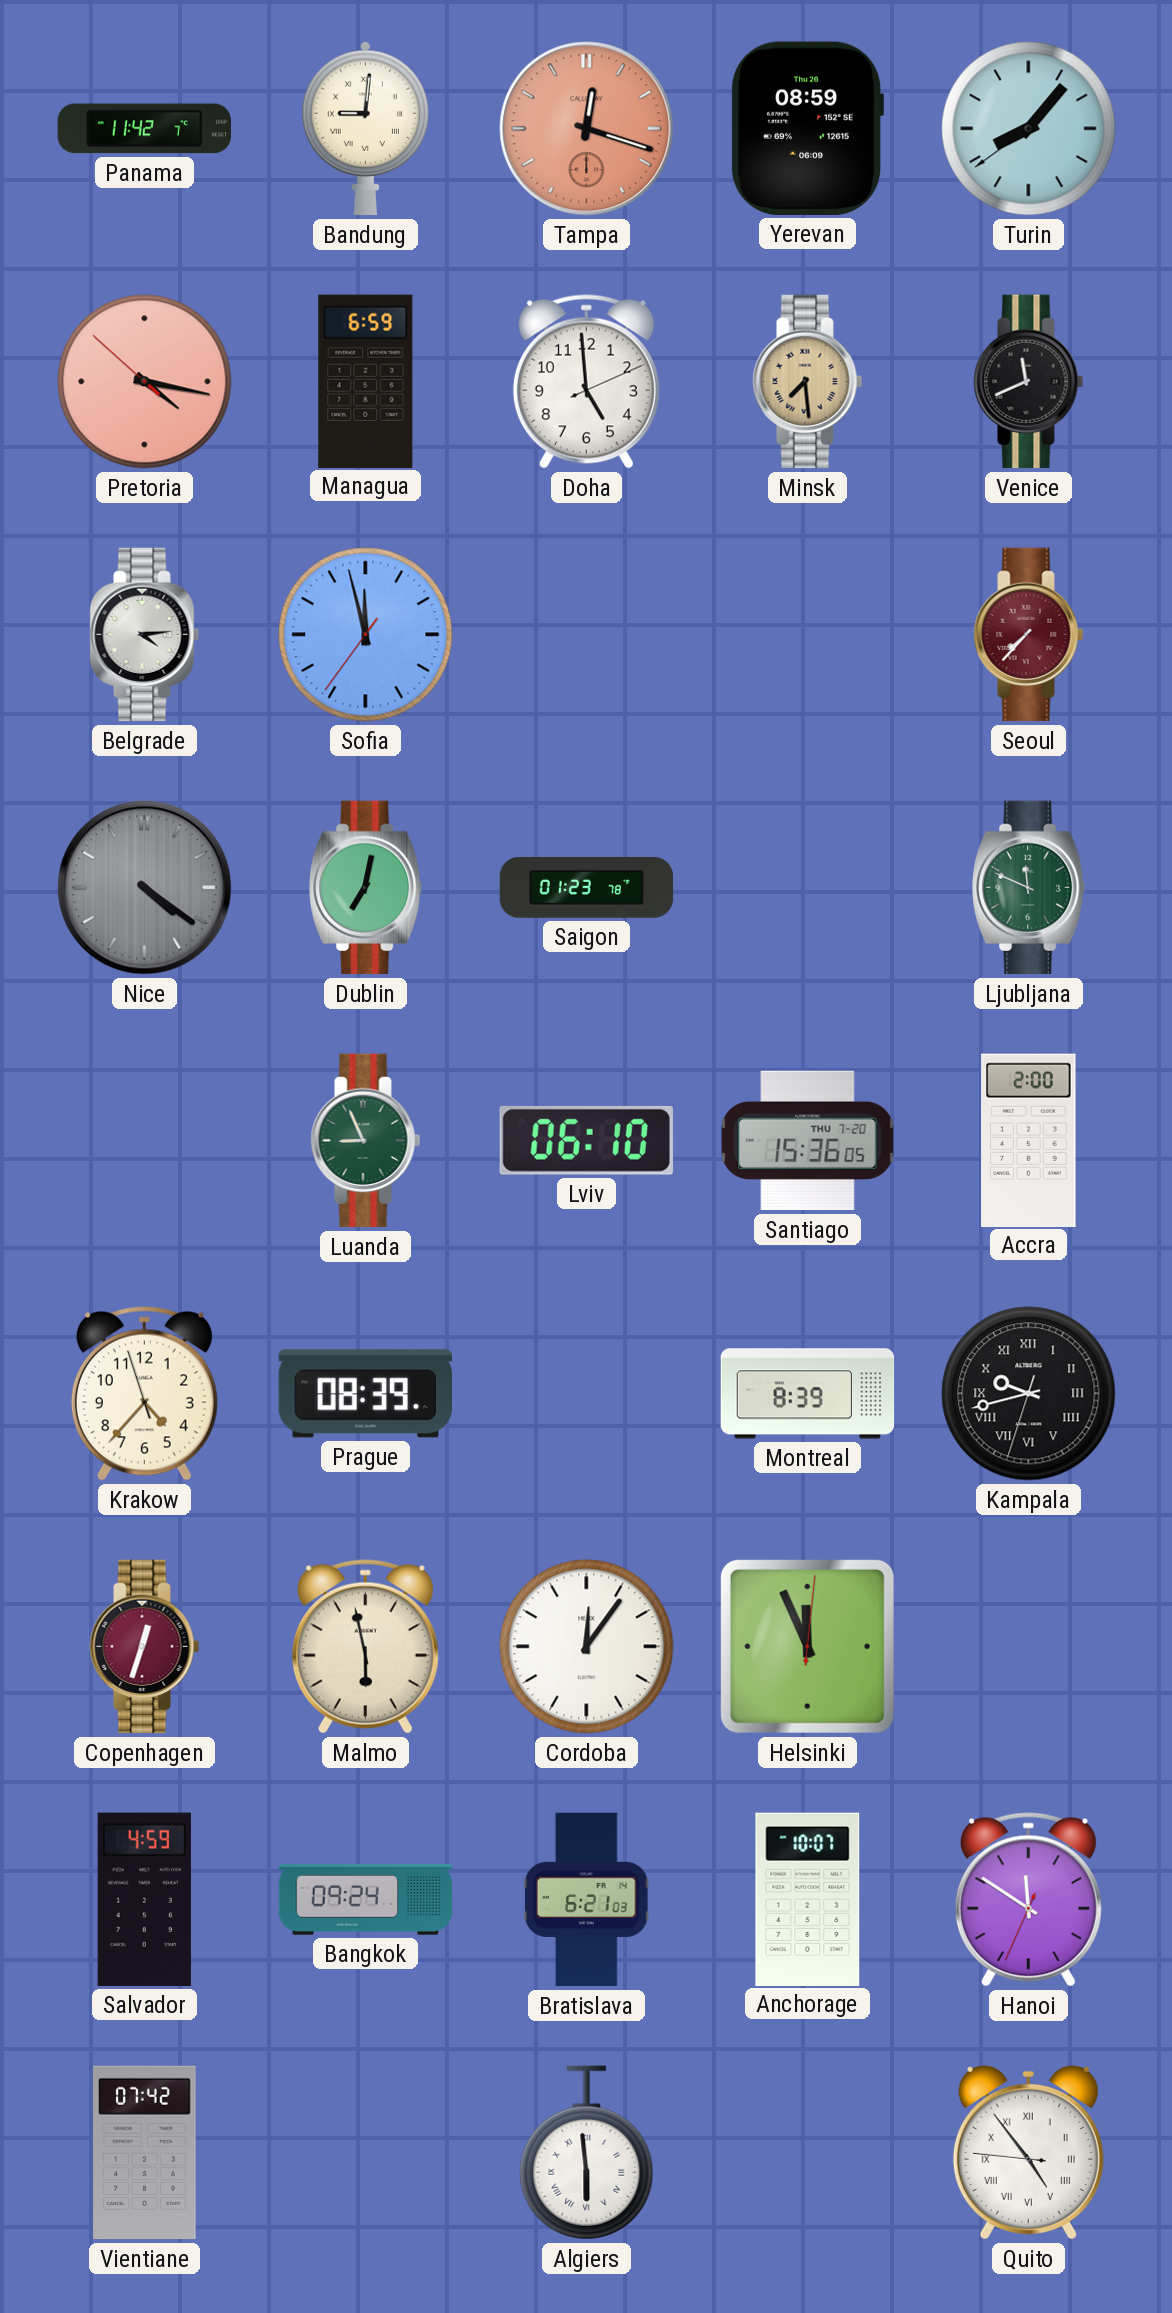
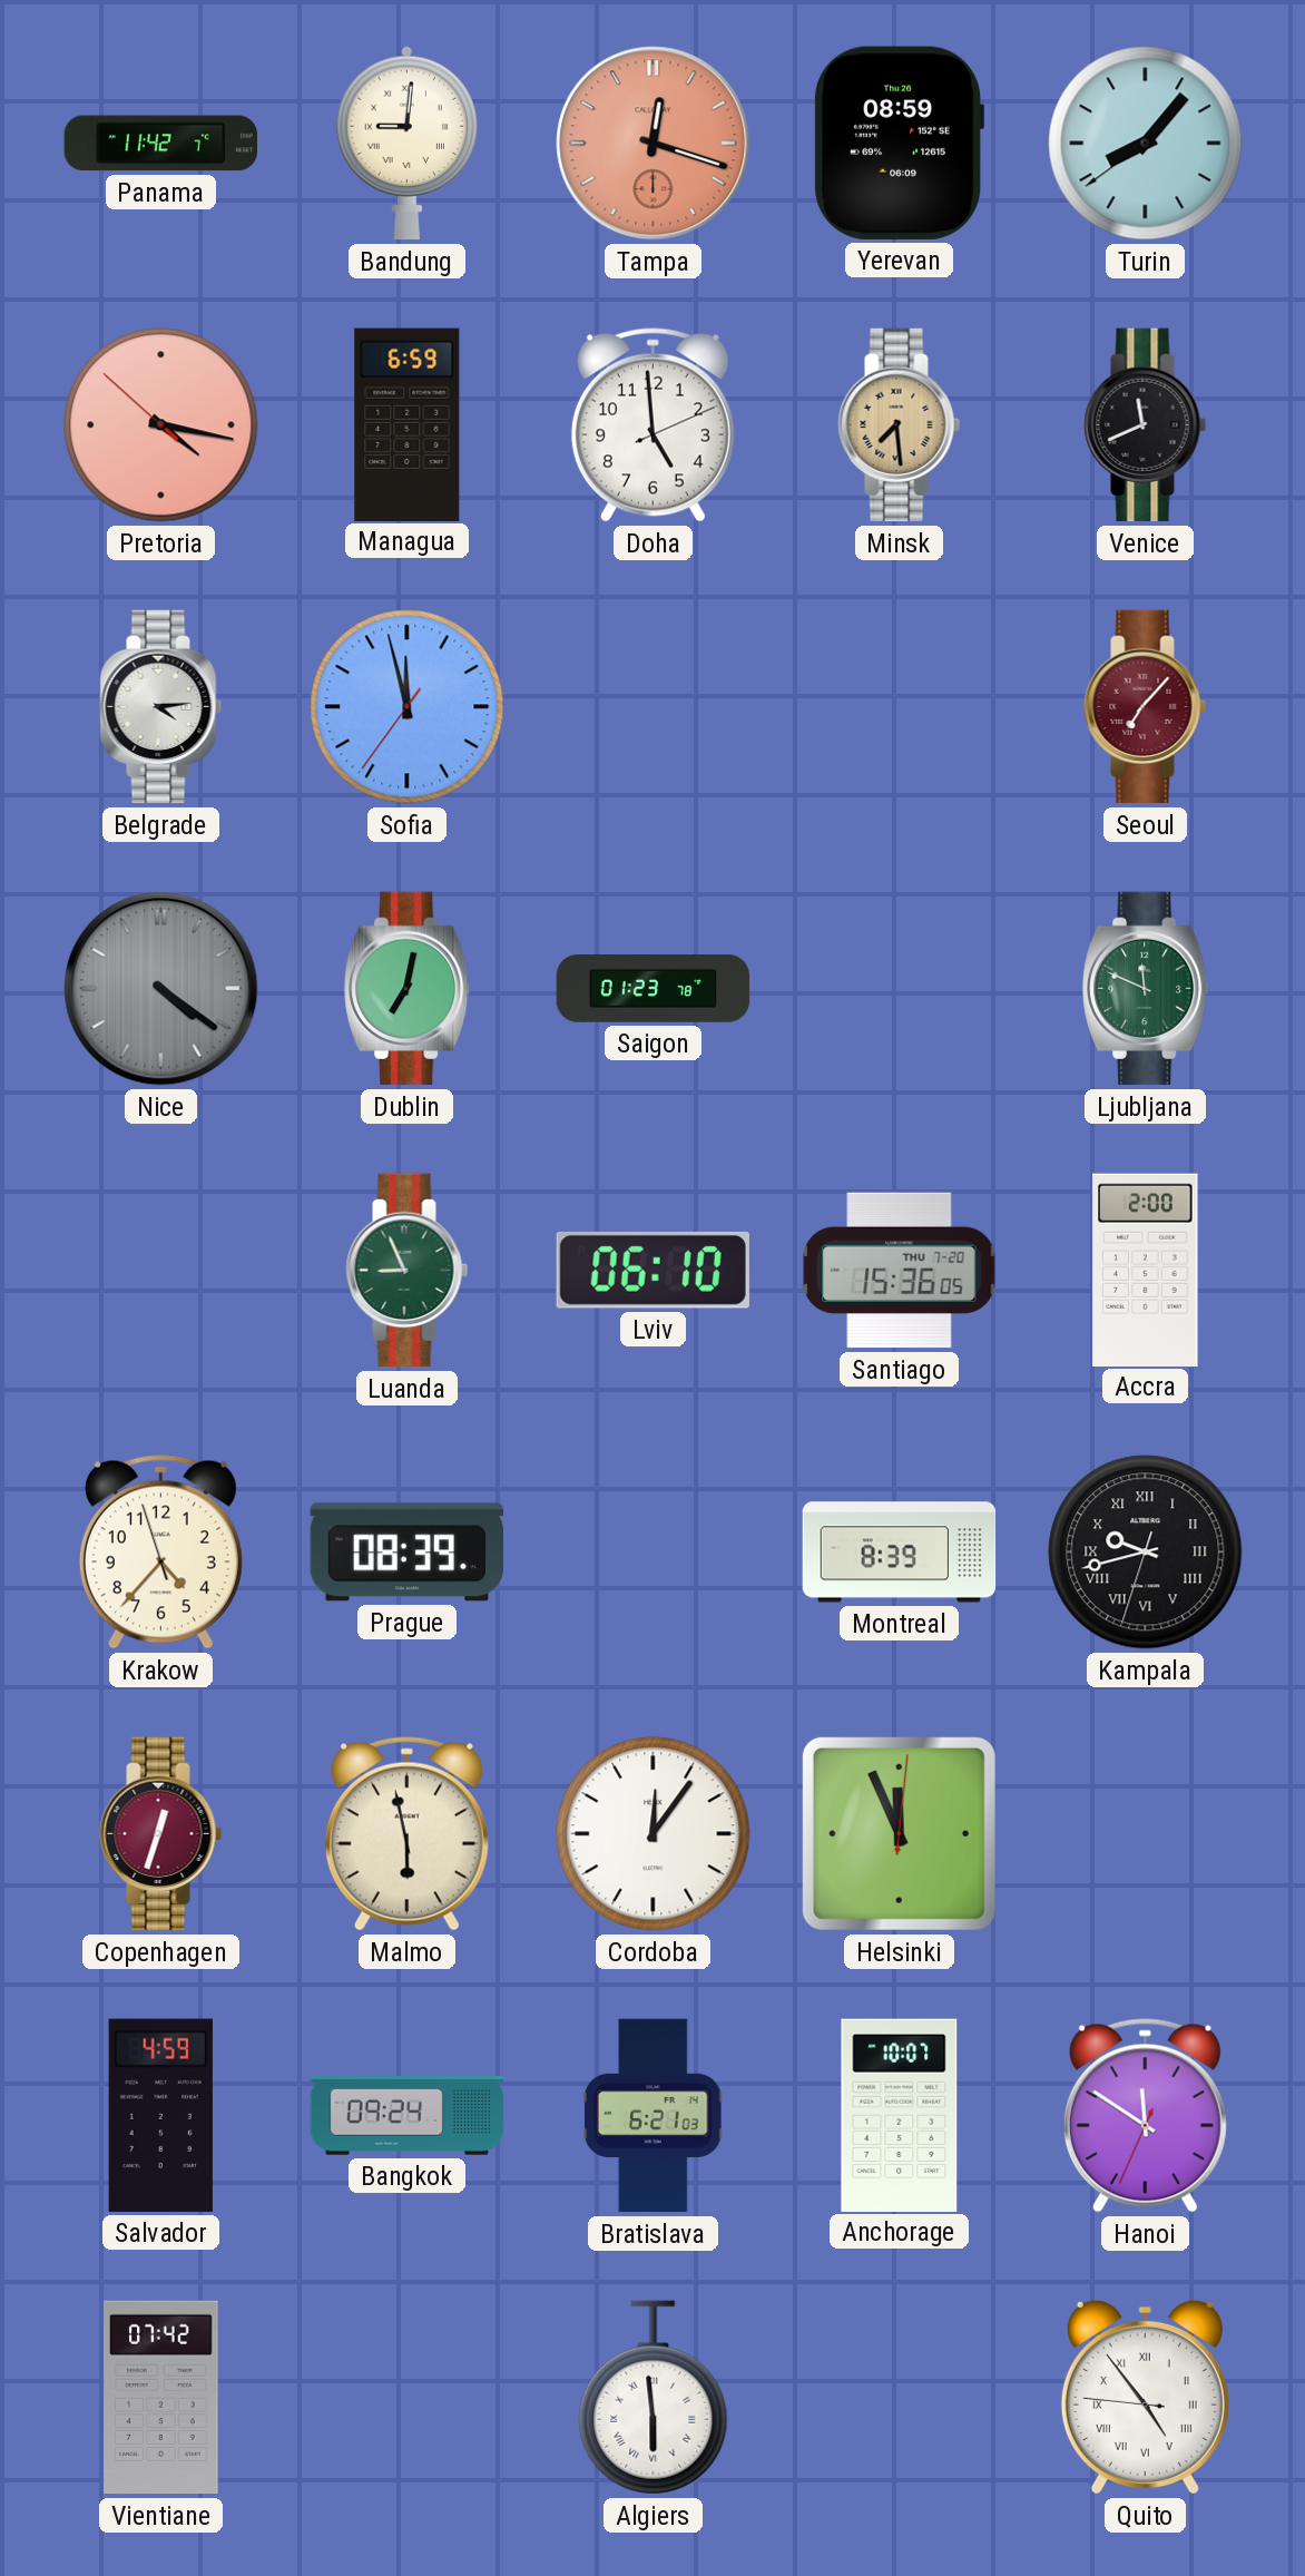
Seoul: 7:37 -> 7:07
